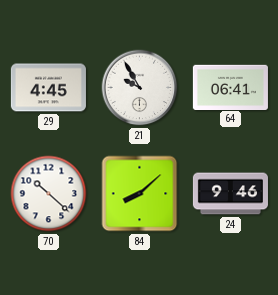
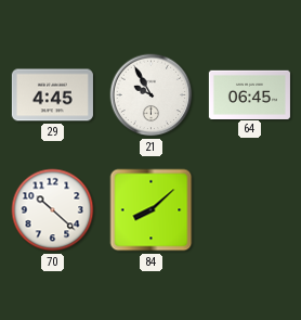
64: 06:41 -> 06:45
24: 9:46 -> none
